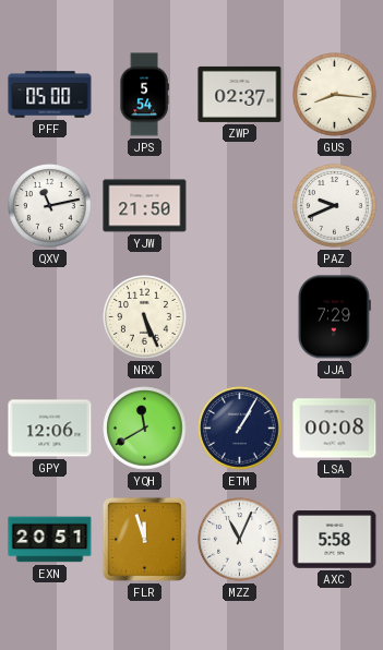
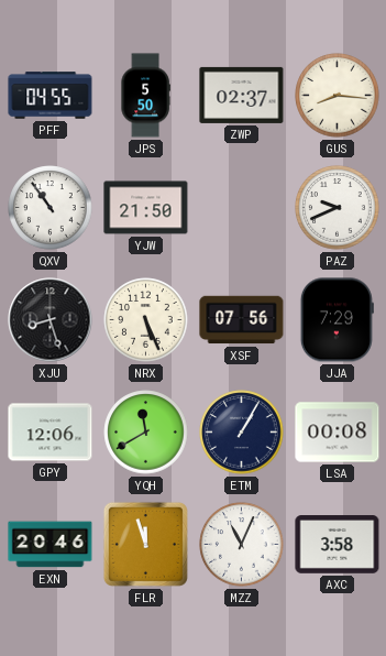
PFF: 05:00 -> 04:55
JPS: 5:54 -> 5:50
QXV: 11:13 -> 10:54
XJU: none -> 8:27
XSF: none -> 07:56
EXN: 20:51 -> 20:46
AXC: 5:58 -> 3:58
